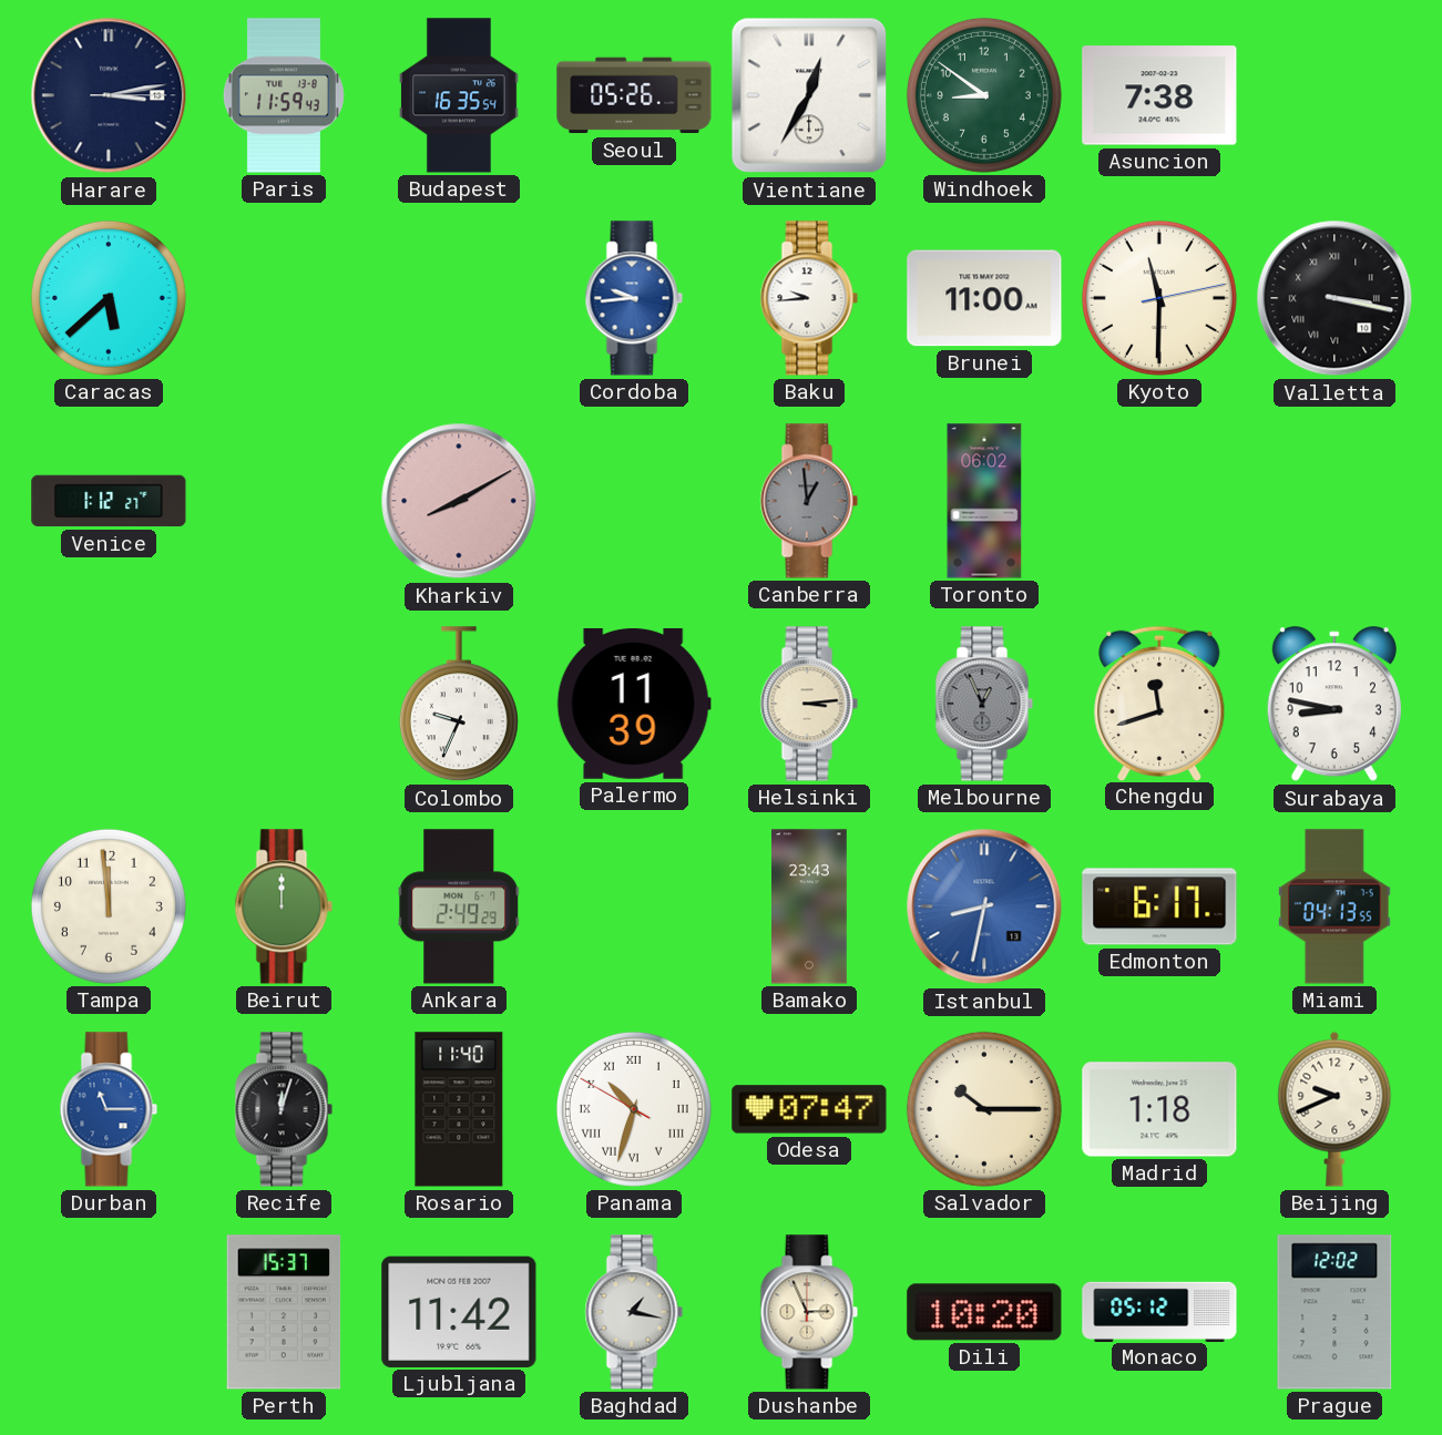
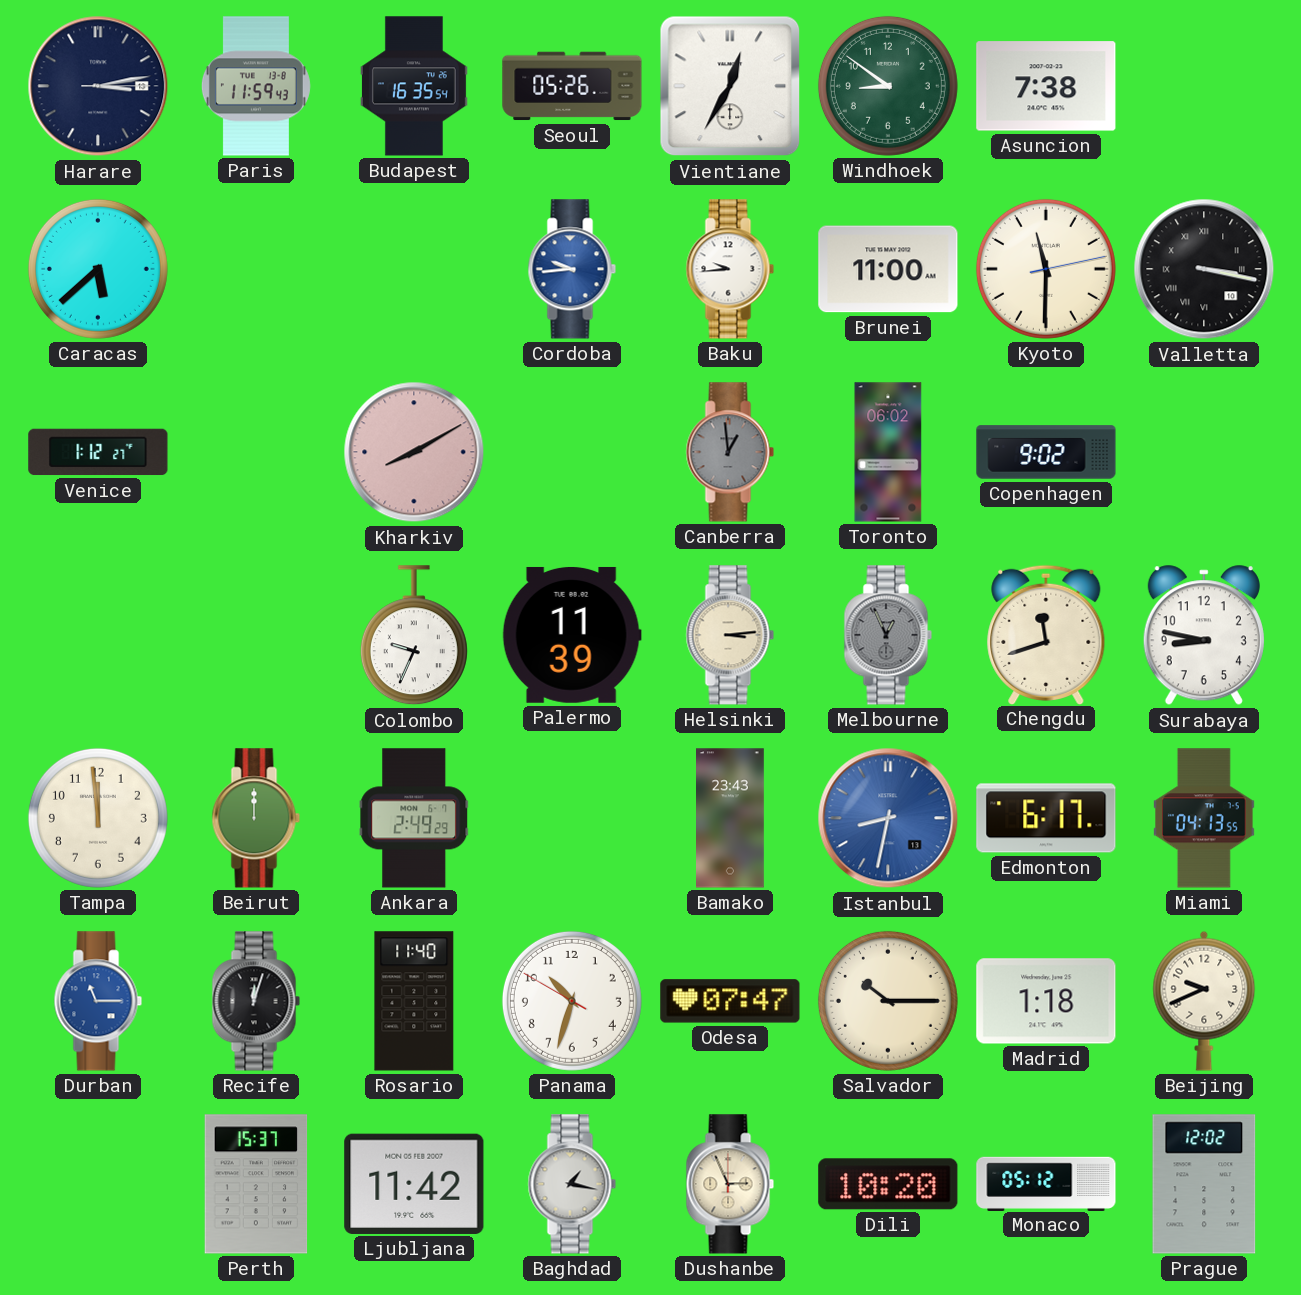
Copenhagen: none -> 9:02
Panama numerals: Roman -> Arabic
